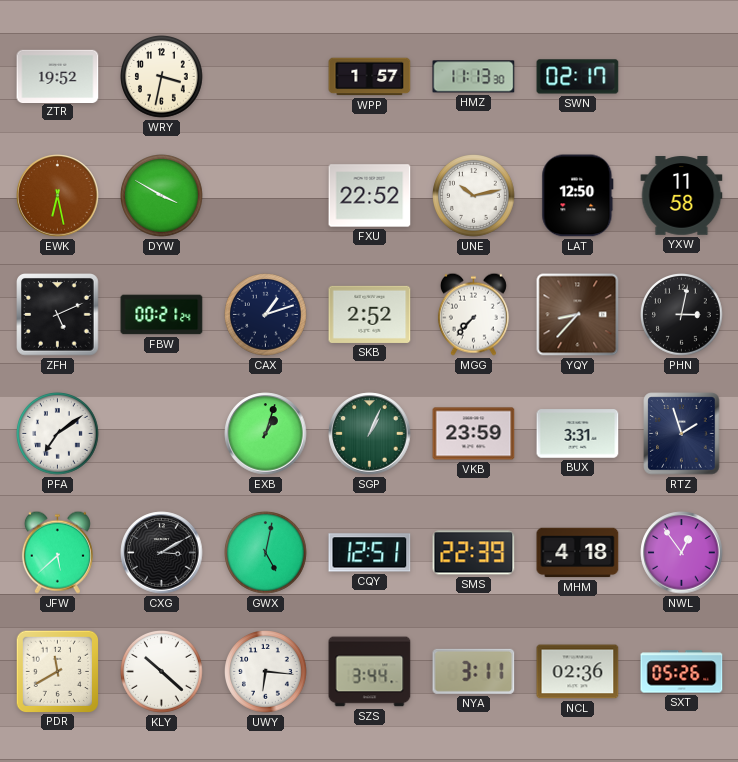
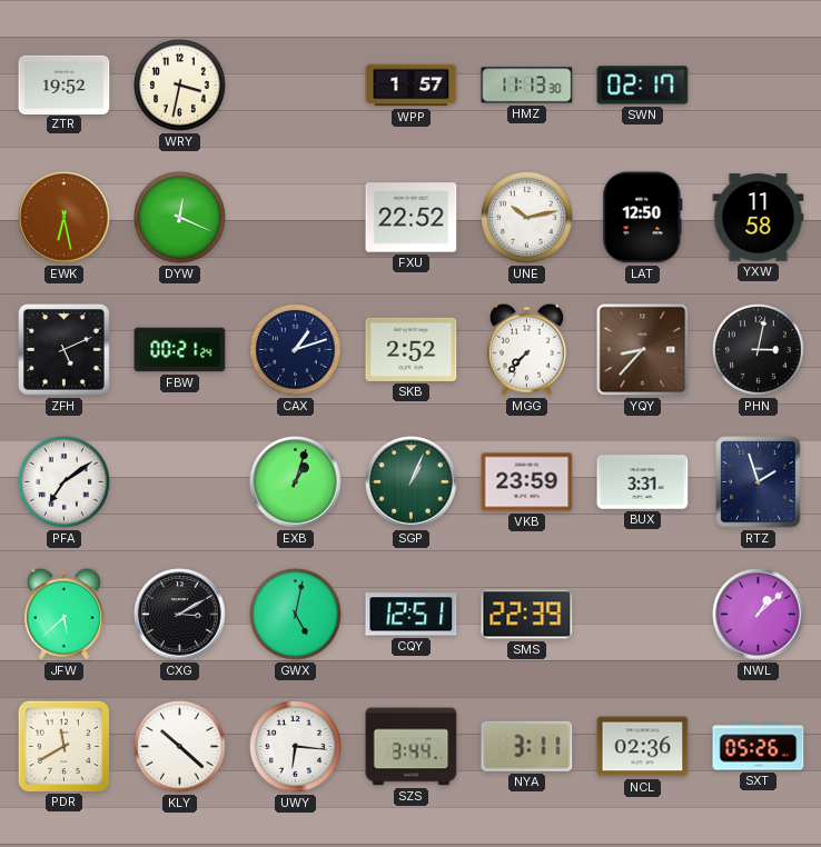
DYW: 3:50 -> 12:19
MHM: 4:18 -> none
NWL: 12:54 -> 1:08
